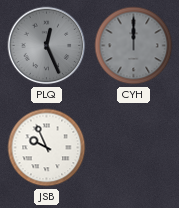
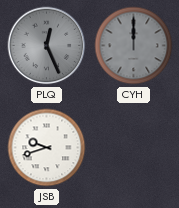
JSB: 9:56 -> 9:42
